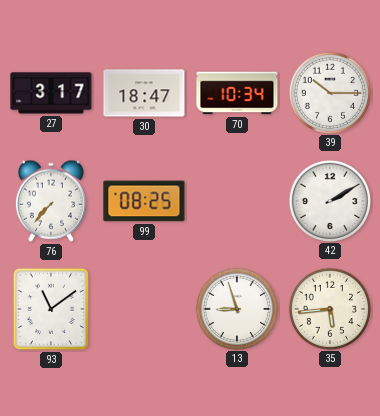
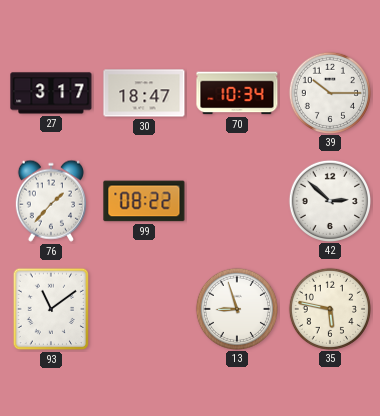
76: 7:37 -> 1:37
99: 08:25 -> 08:22
42: 2:10 -> 2:52
35: 5:44 -> 5:47
